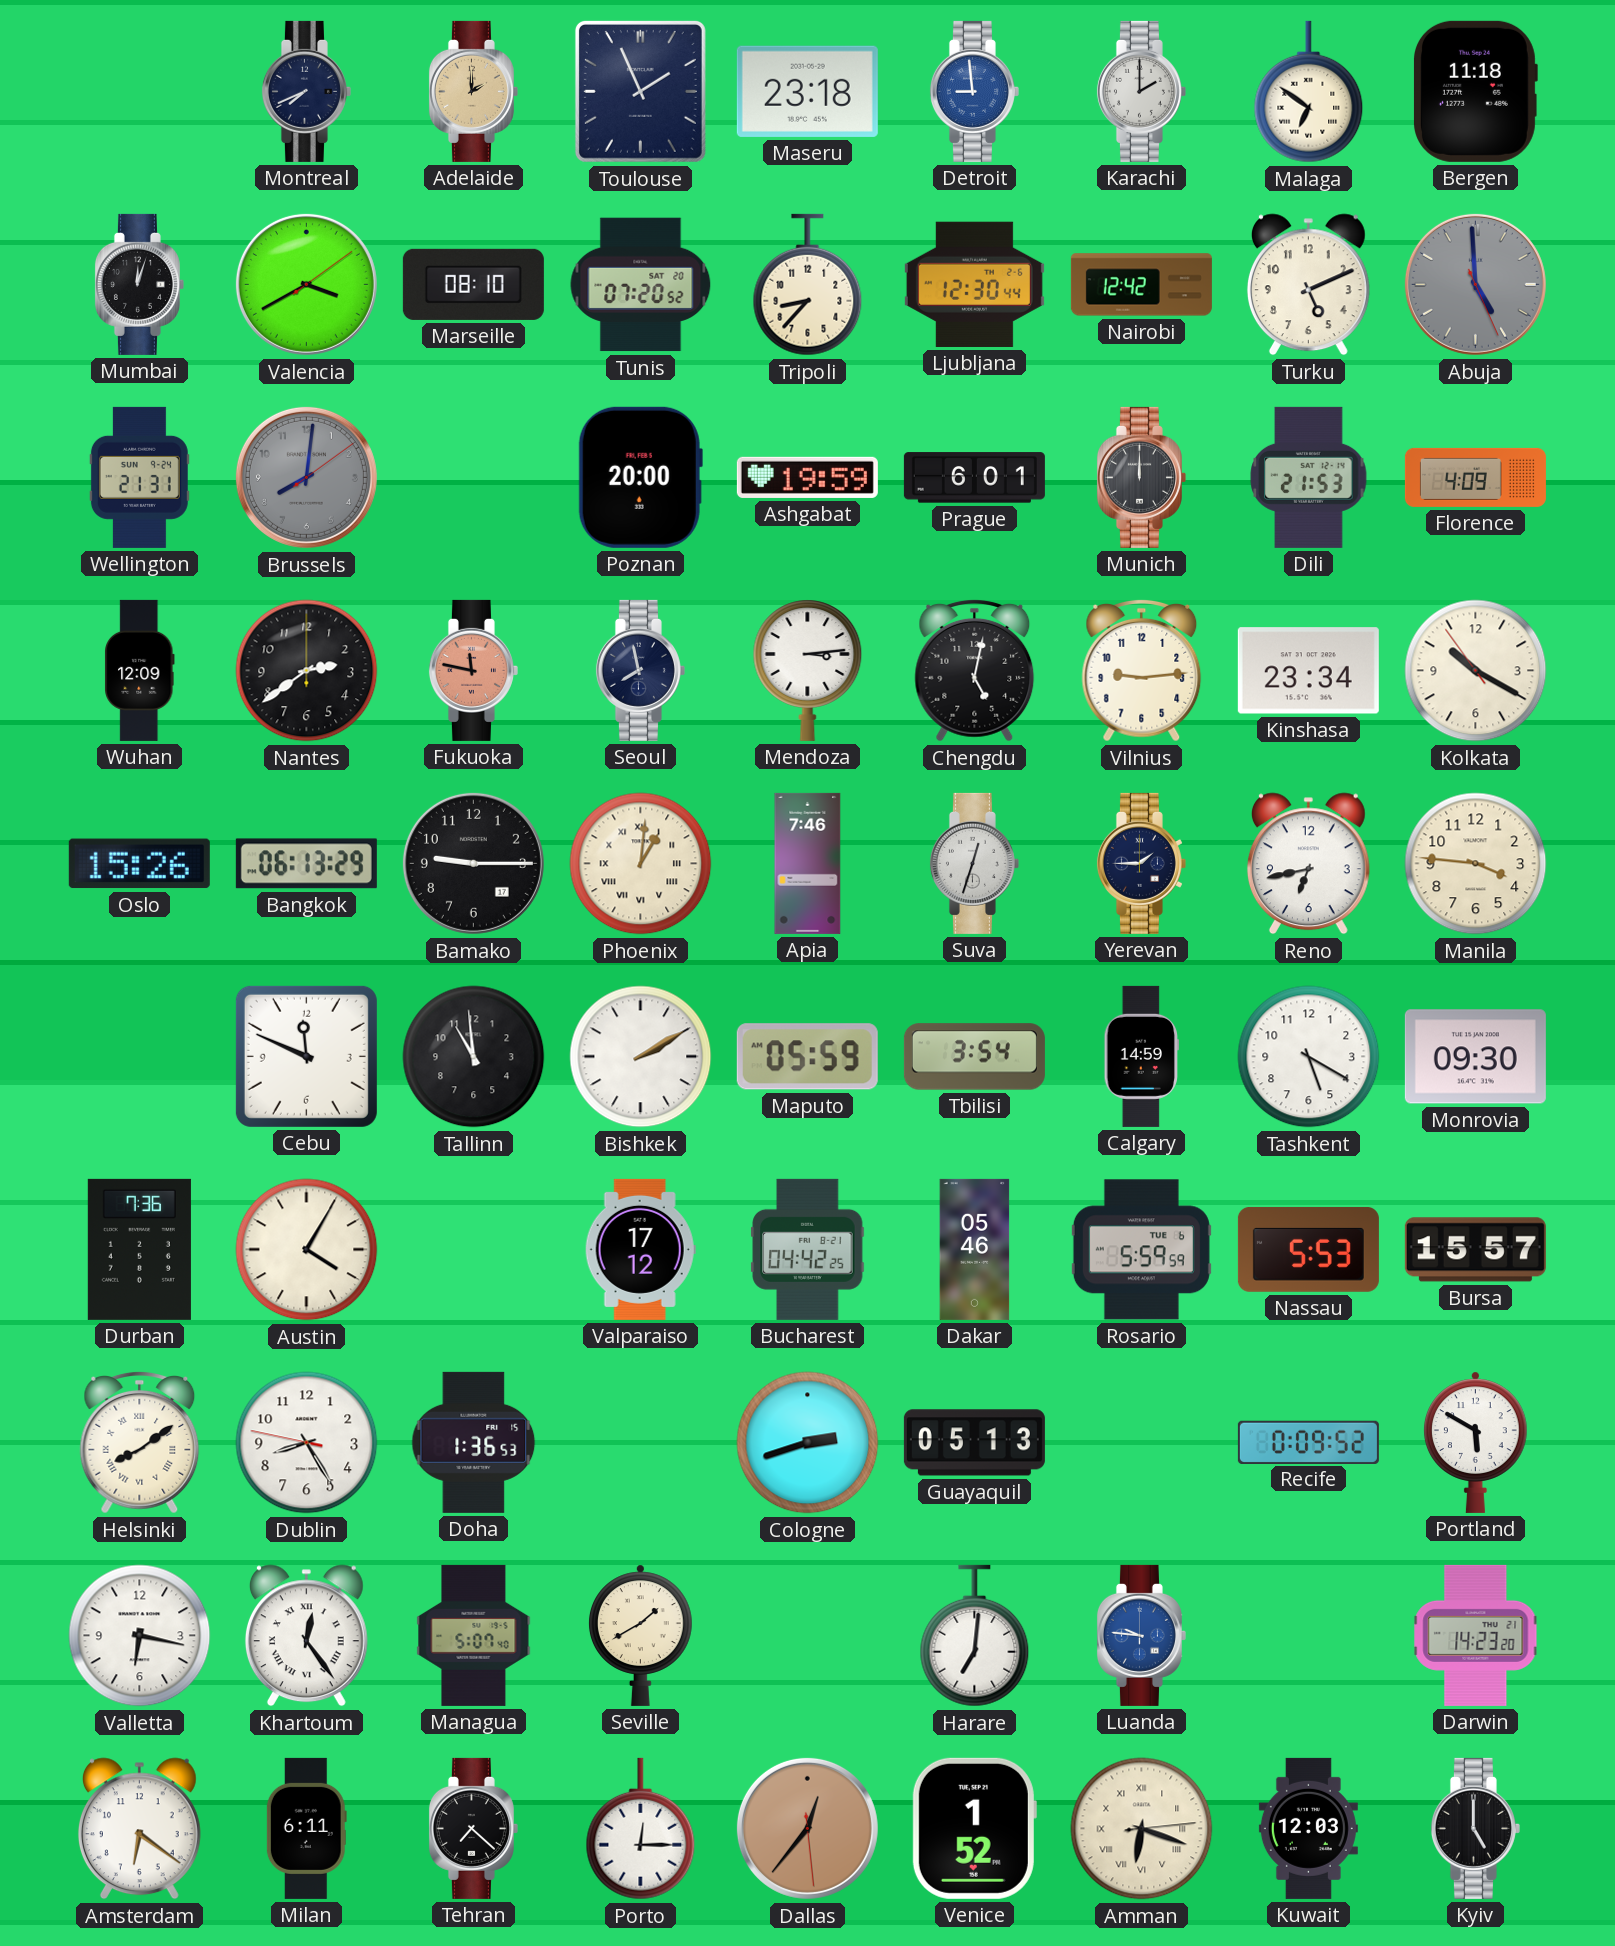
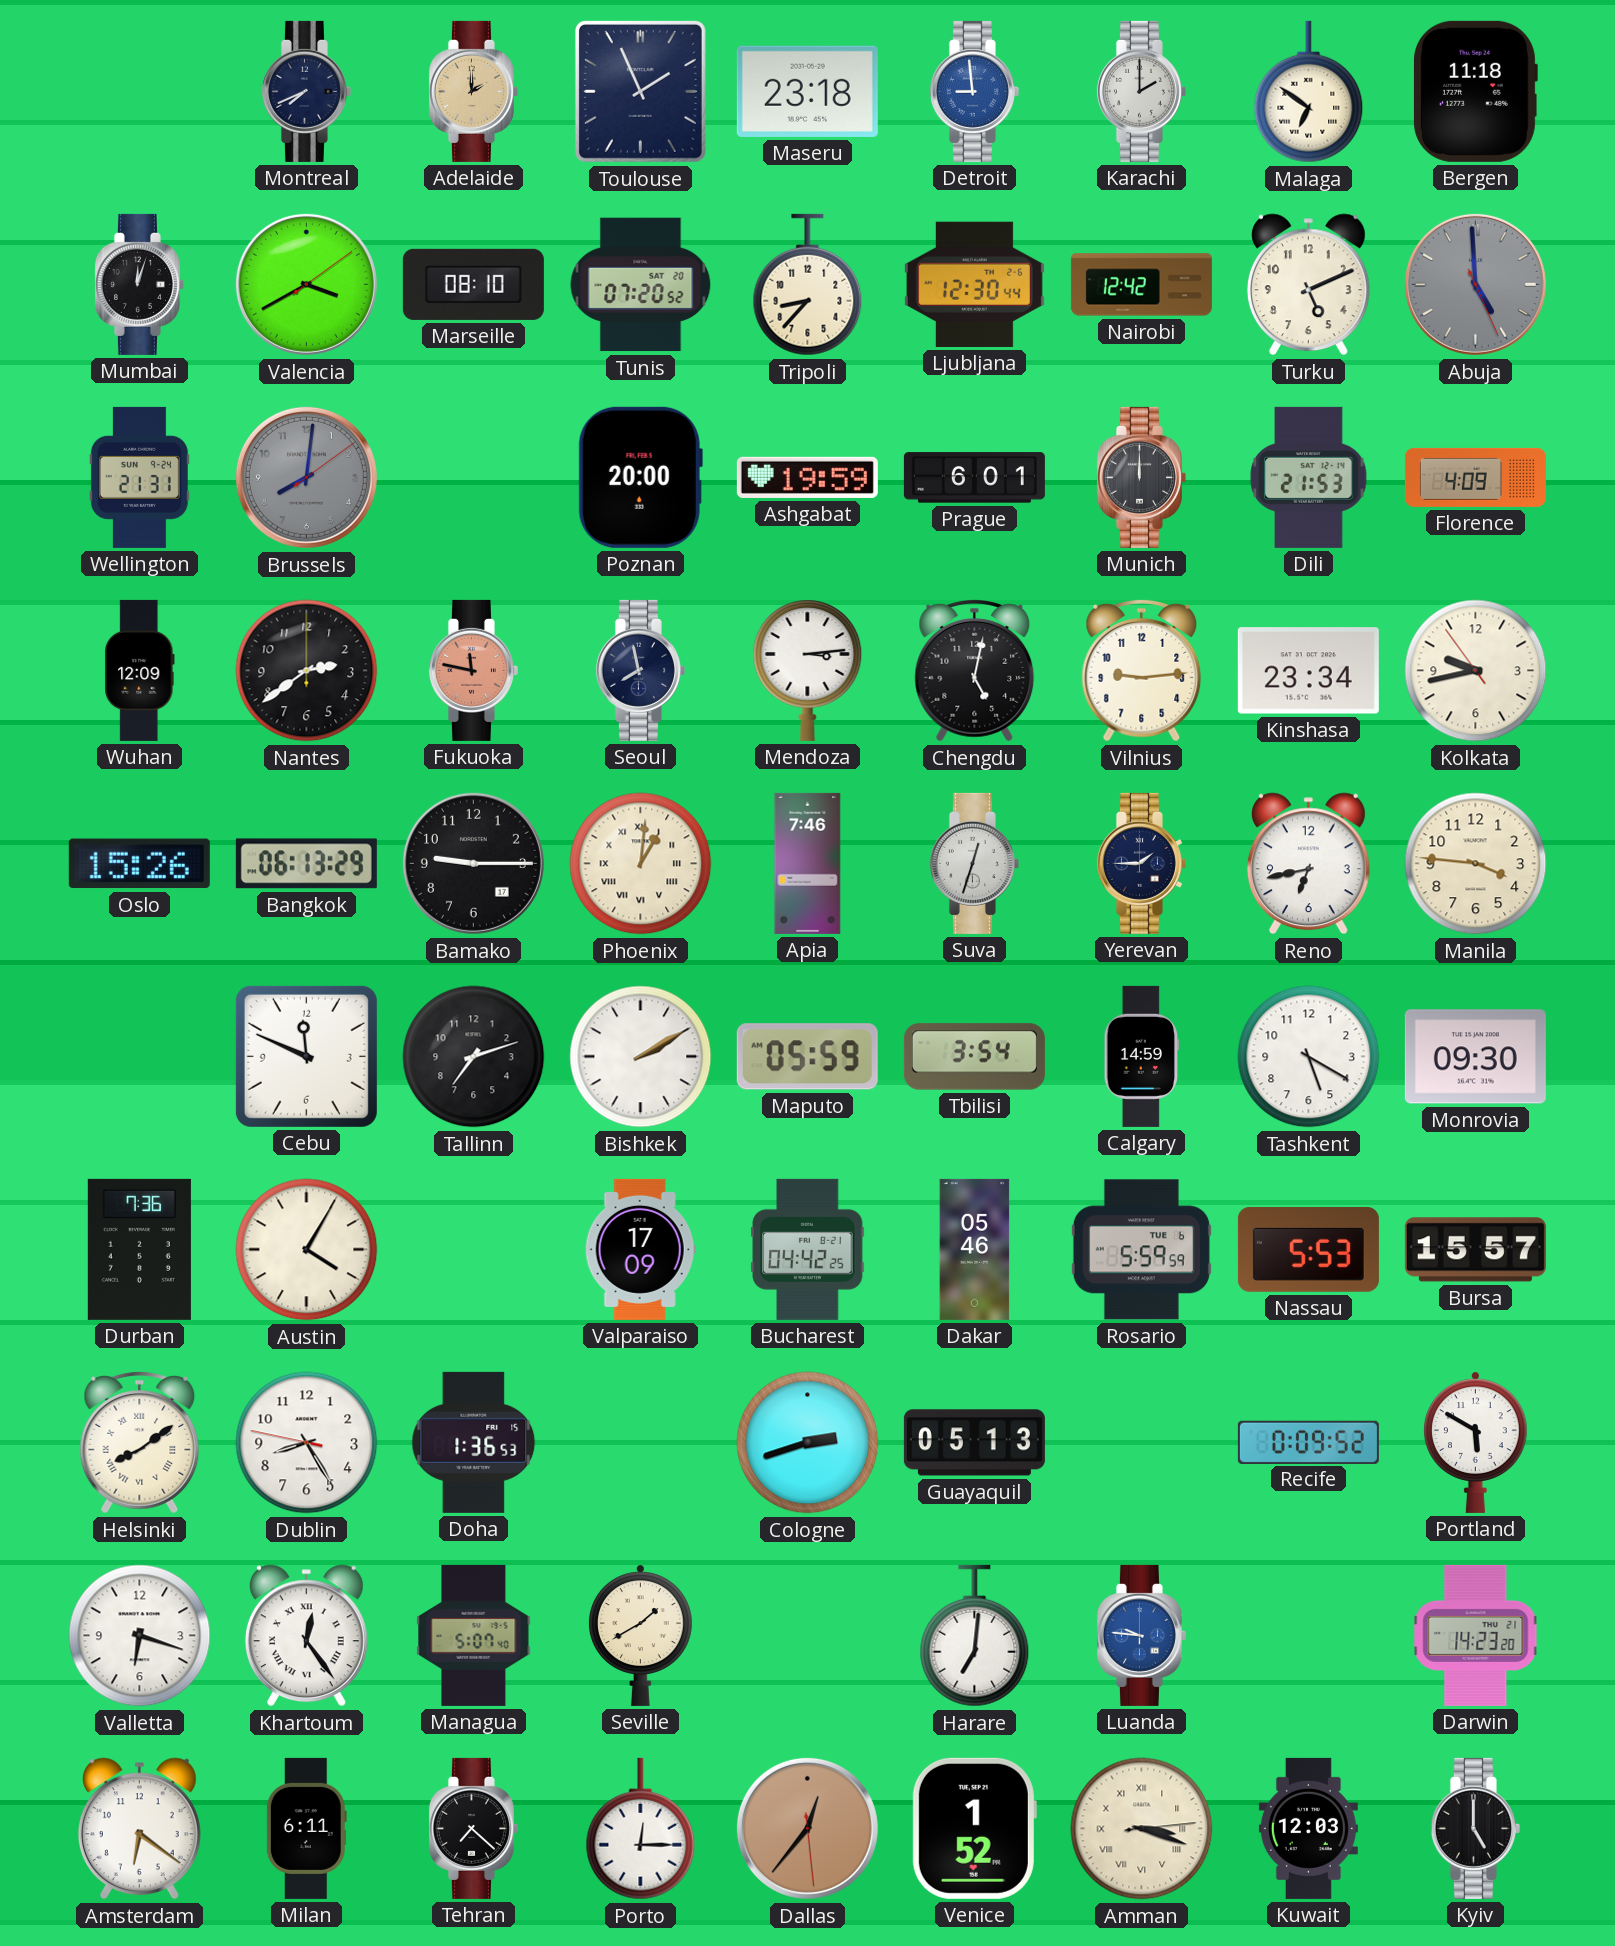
Kolkata: 10:19 -> 9:42
Tallinn: 10:59 -> 7:12
Valparaiso: 17:12 -> 17:09
Valletta: 6:17 -> 6:18
Amman: 6:18 -> 3:18
